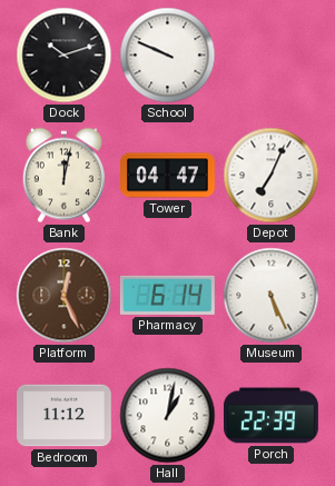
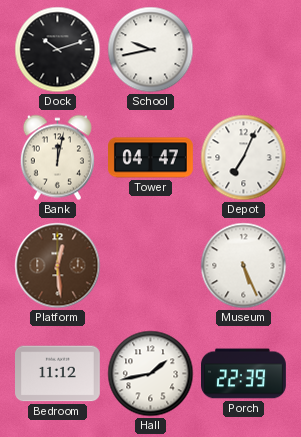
School: 9:49 -> 9:43
Platform: 12:26 -> 12:29
Pharmacy: 6:14 -> none
Hall: 1:02 -> 1:43
